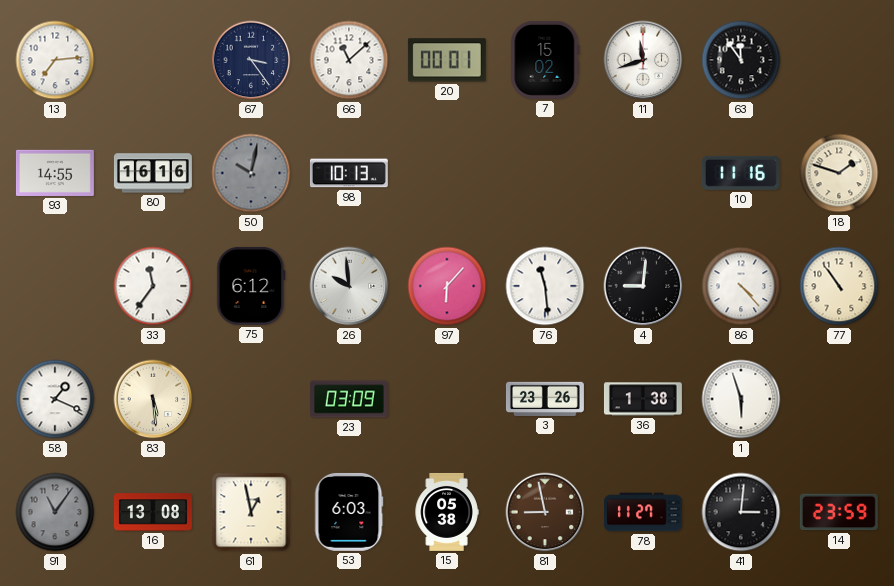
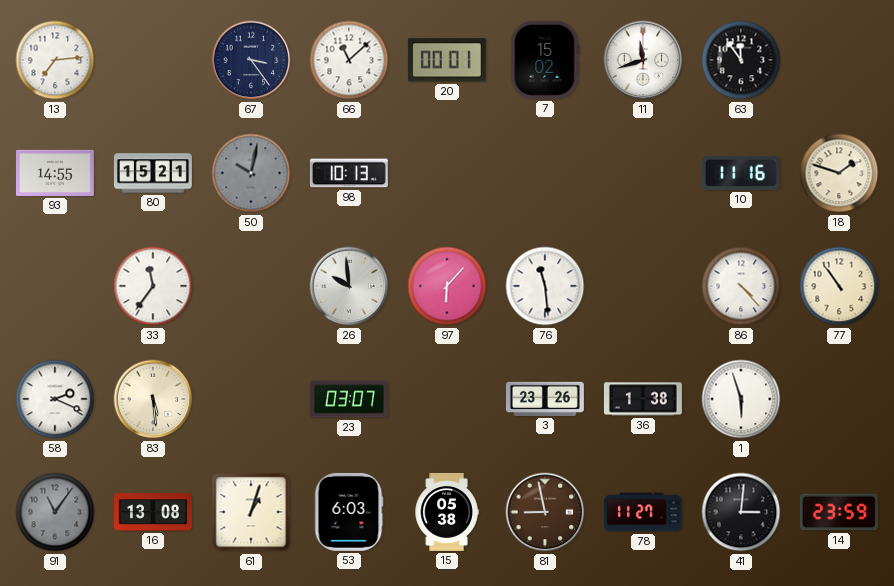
80: 16:16 -> 15:21
75: 6:12 -> none
4: 9:01 -> none
58: 1:19 -> 2:19
23: 03:09 -> 03:07
61: 12:58 -> 1:03
